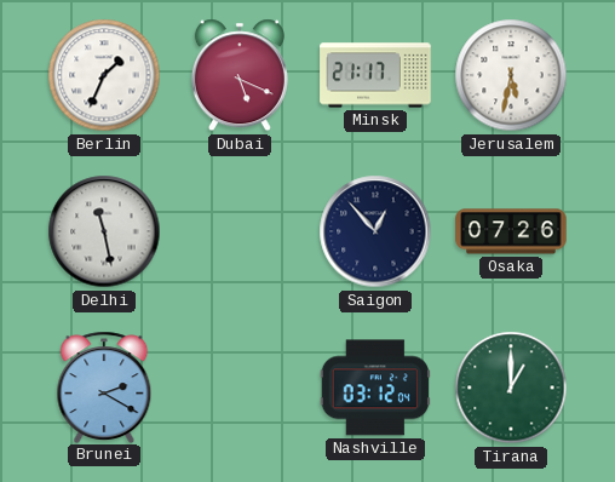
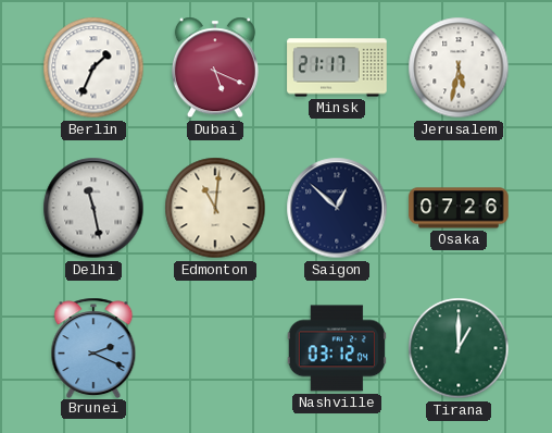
Edmonton: none -> 11:01
Saigon: 12:53 -> 12:52
Brunei: 2:20 -> 2:19
